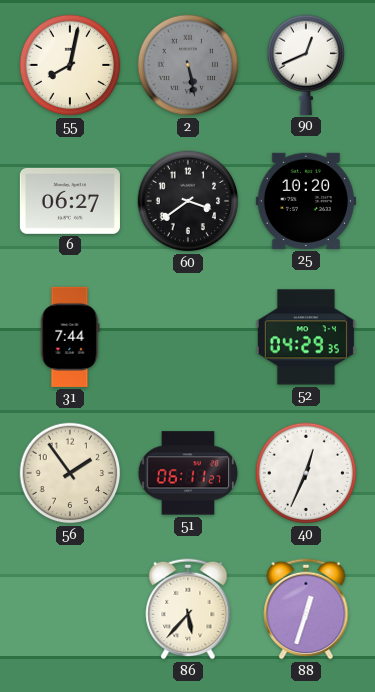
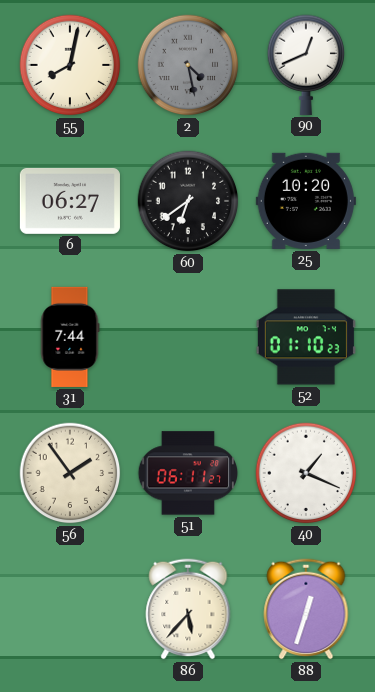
2: 5:28 -> 4:28
60: 3:39 -> 6:39
52: 04:29 -> 01:10
40: 12:34 -> 1:19
